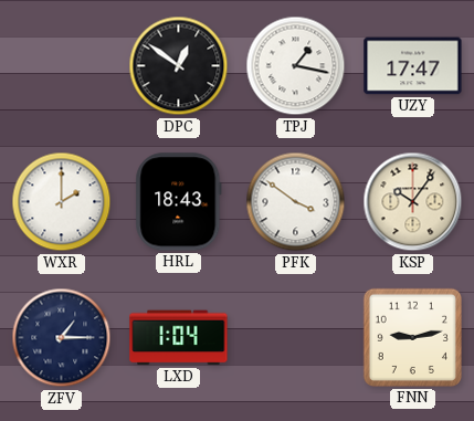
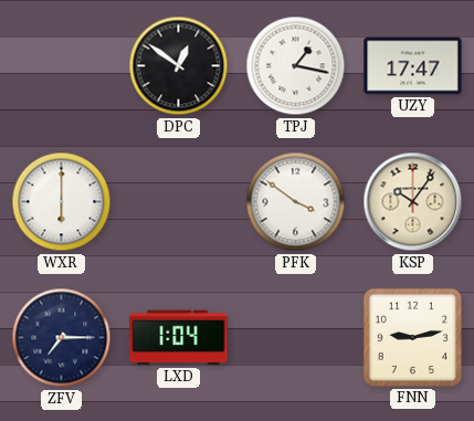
WXR: 2:00 -> 6:00
HRL: 18:43 -> none
ZFV: 1:15 -> 7:15
